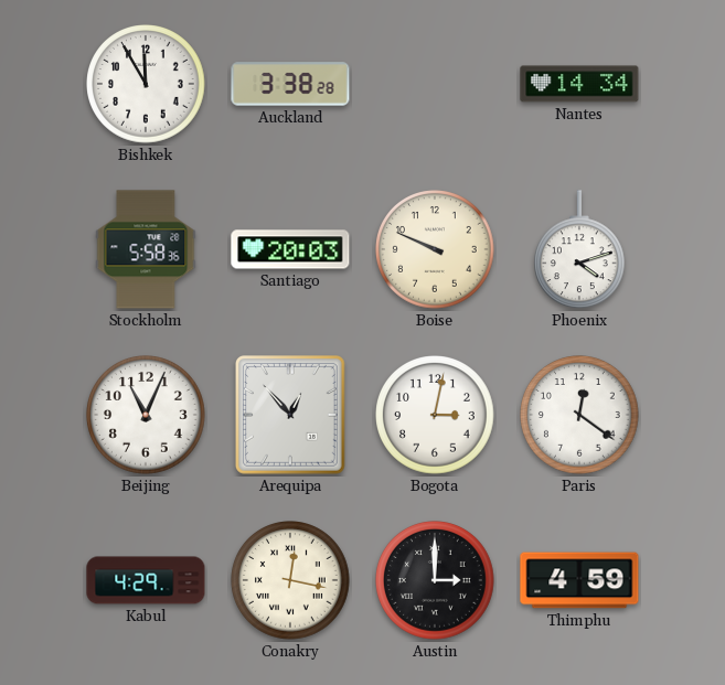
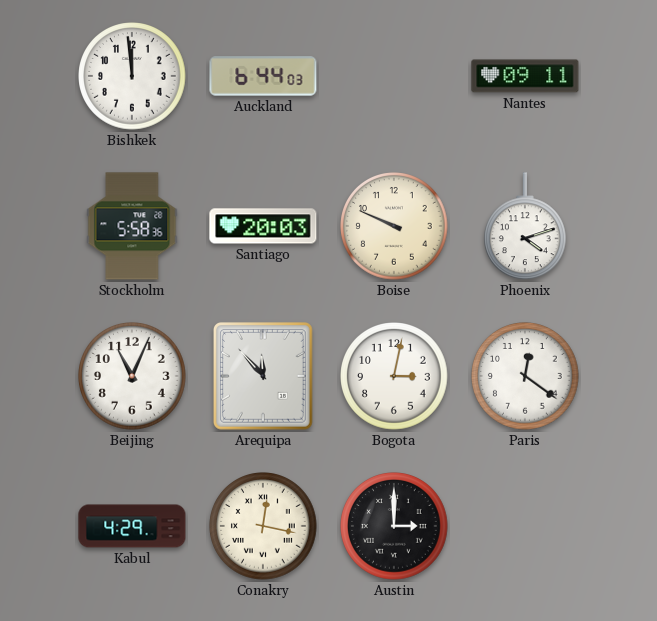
Bishkek: 11:55 -> 11:59
Auckland: 3:38 -> 6:44
Nantes: 14:34 -> 09:11
Arequipa: 12:53 -> 11:53
Thimphu: 4:59 -> none
